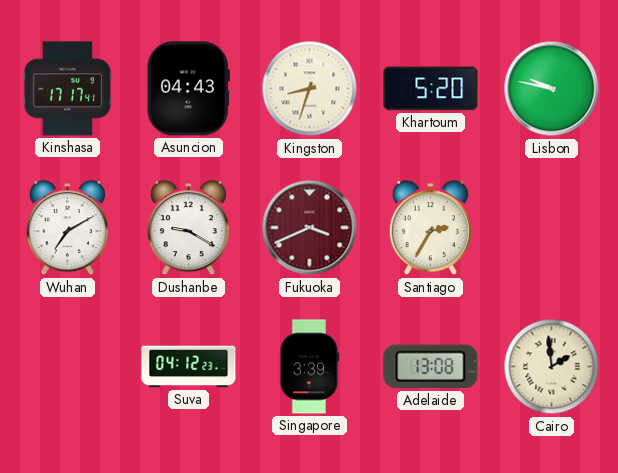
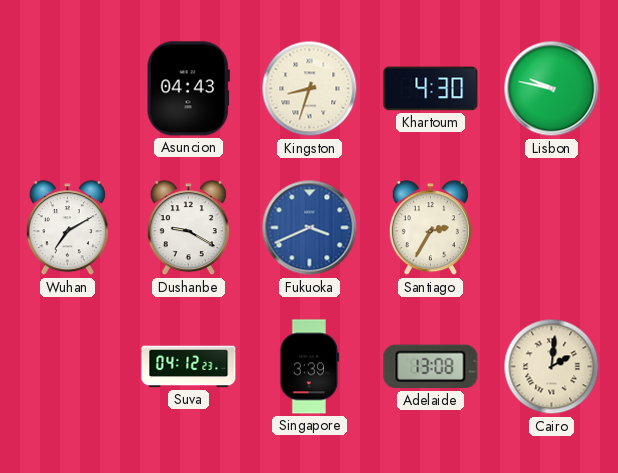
Kinshasa: 17:17 -> none
Khartoum: 5:20 -> 4:30
Fukuoka dial: burgundy -> blue
Cairo: 1:59 -> 2:01
